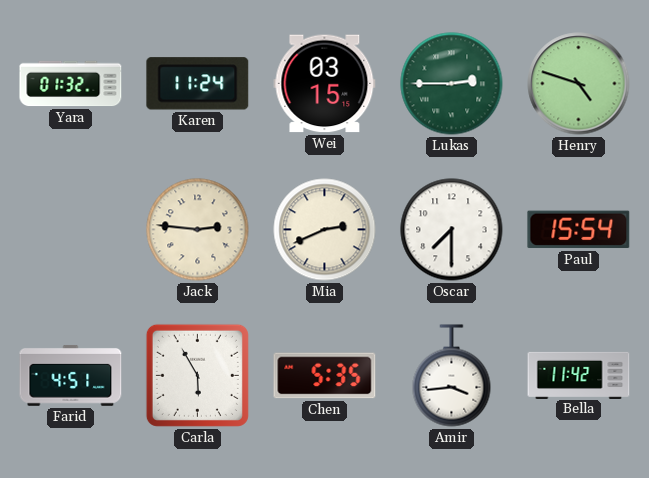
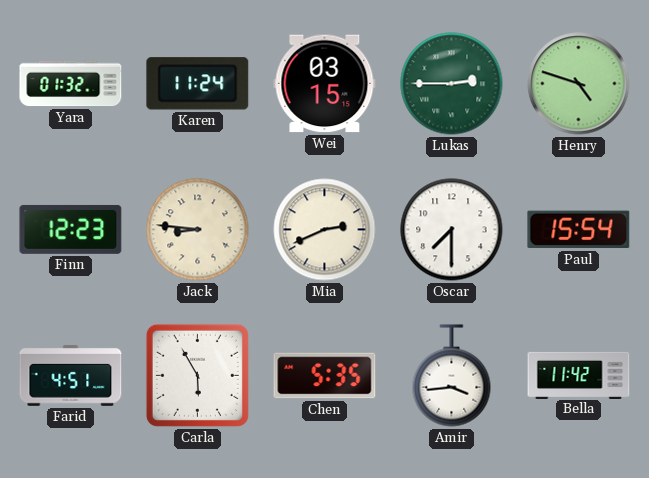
Finn: none -> 12:23
Jack: 2:46 -> 8:46
